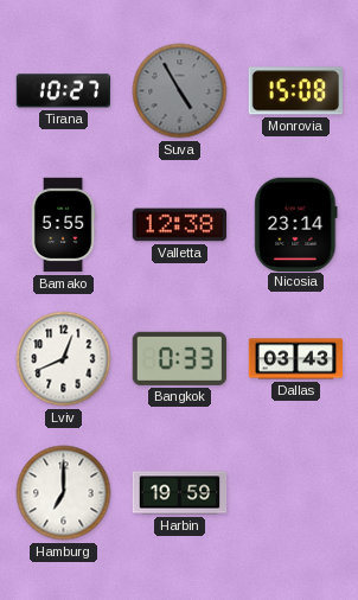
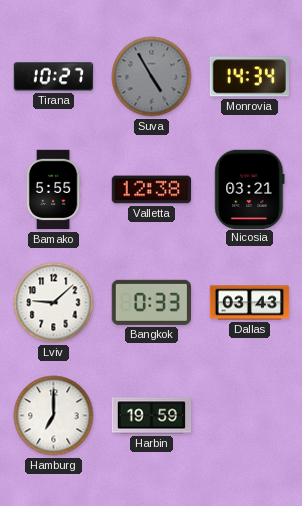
Monrovia: 15:08 -> 14:34
Nicosia: 23:14 -> 03:21
Lviv: 12:41 -> 9:08
